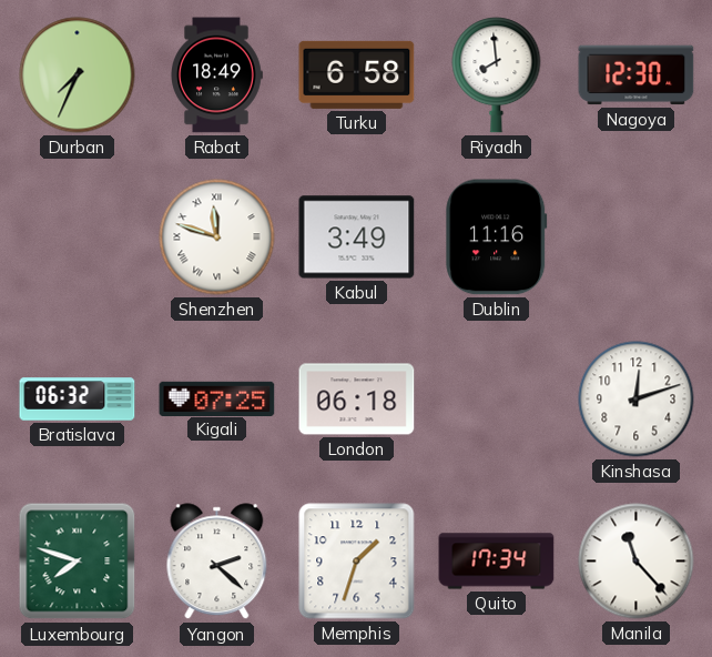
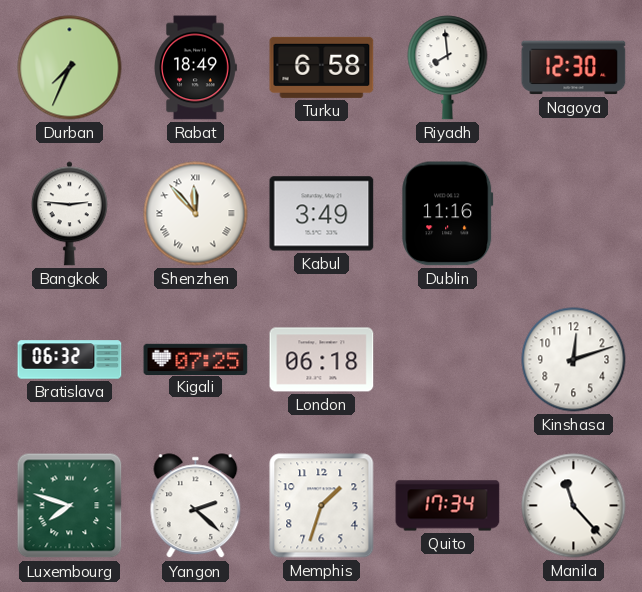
Bangkok: none -> 2:46
Shenzhen: 11:48 -> 11:53
